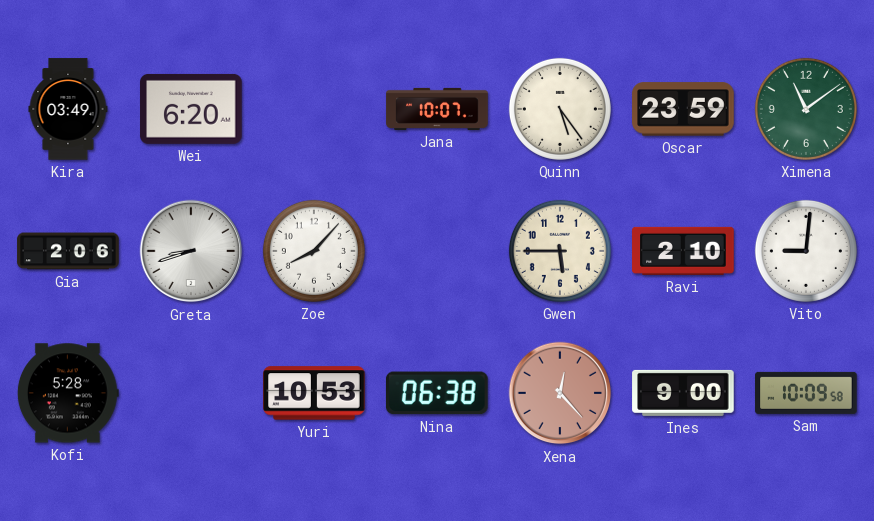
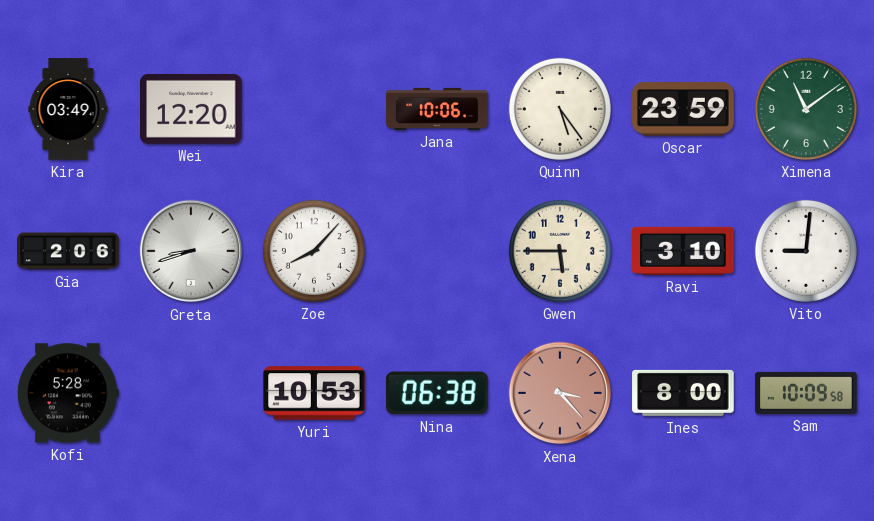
Wei: 6:20 -> 12:20
Jana: 10:07 -> 10:06
Ravi: 2:10 -> 3:10
Xena: 12:23 -> 3:23
Ines: 9:00 -> 8:00
